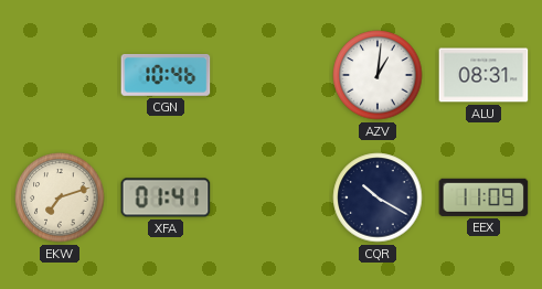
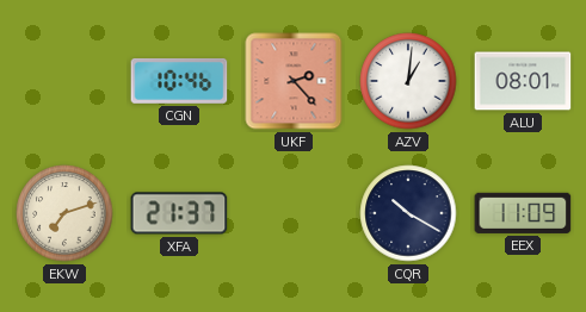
UKF: none -> 2:23
ALU: 08:31 -> 08:01
XFA: 01:41 -> 21:37
